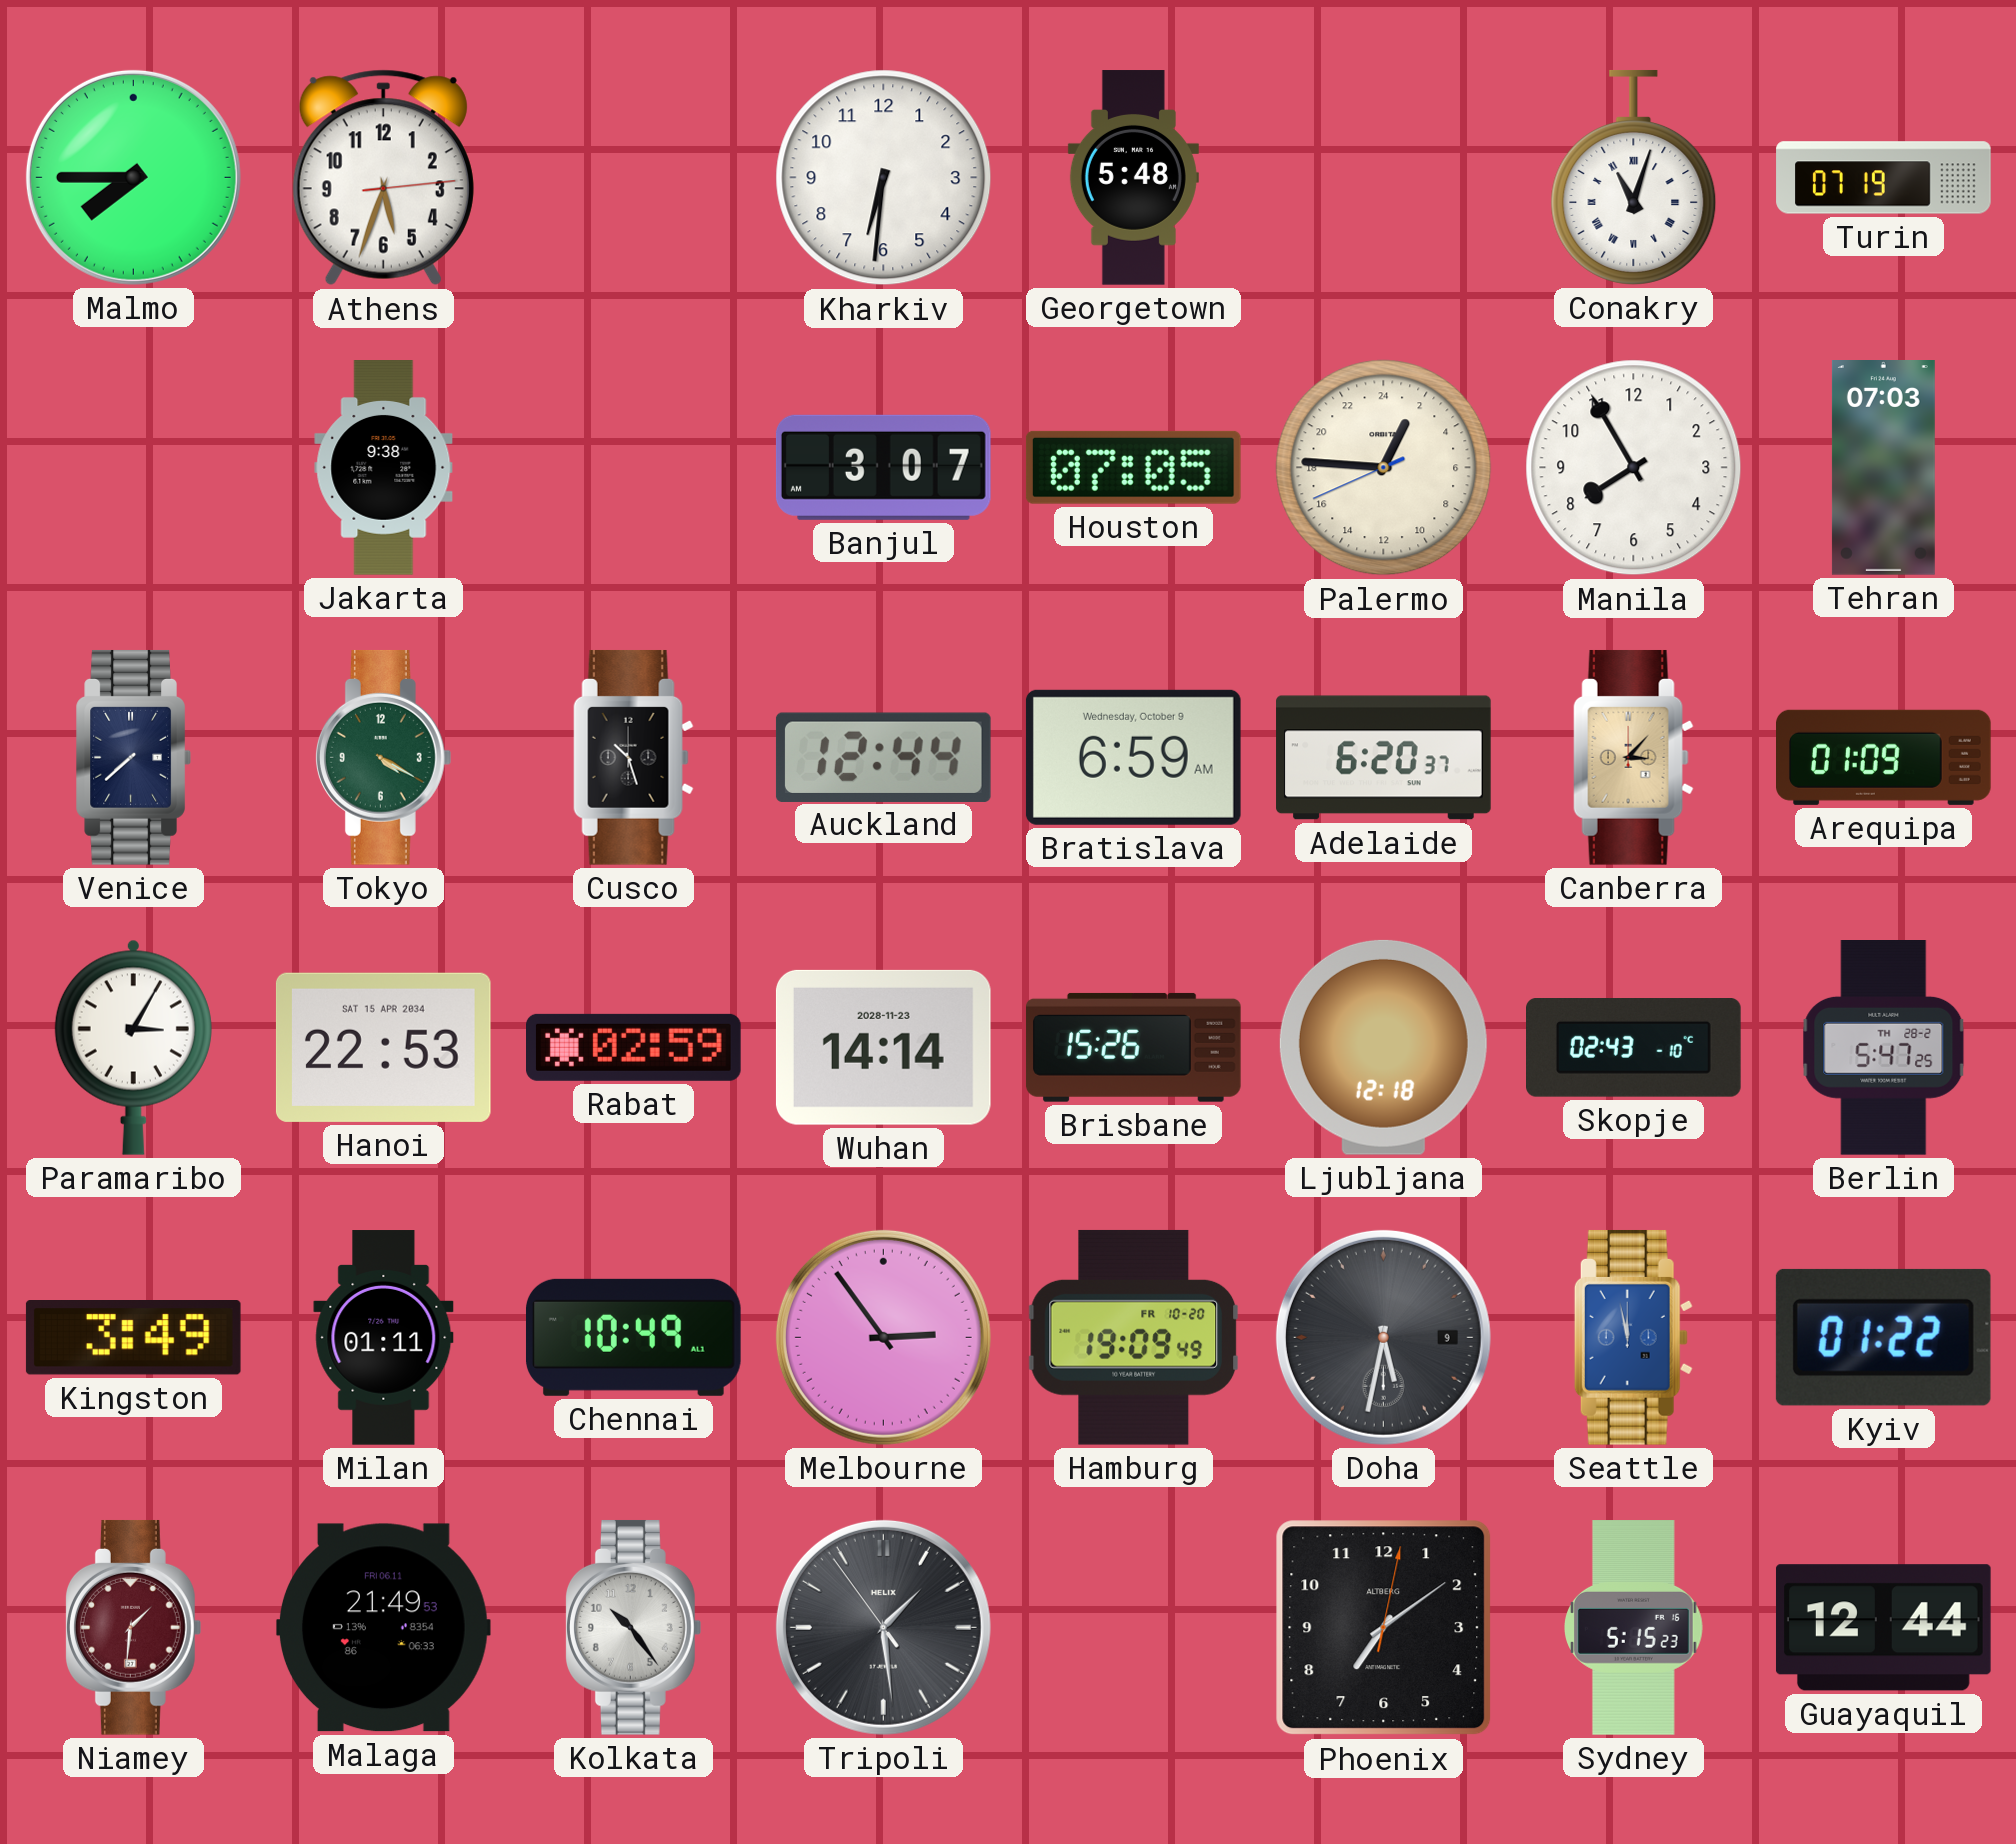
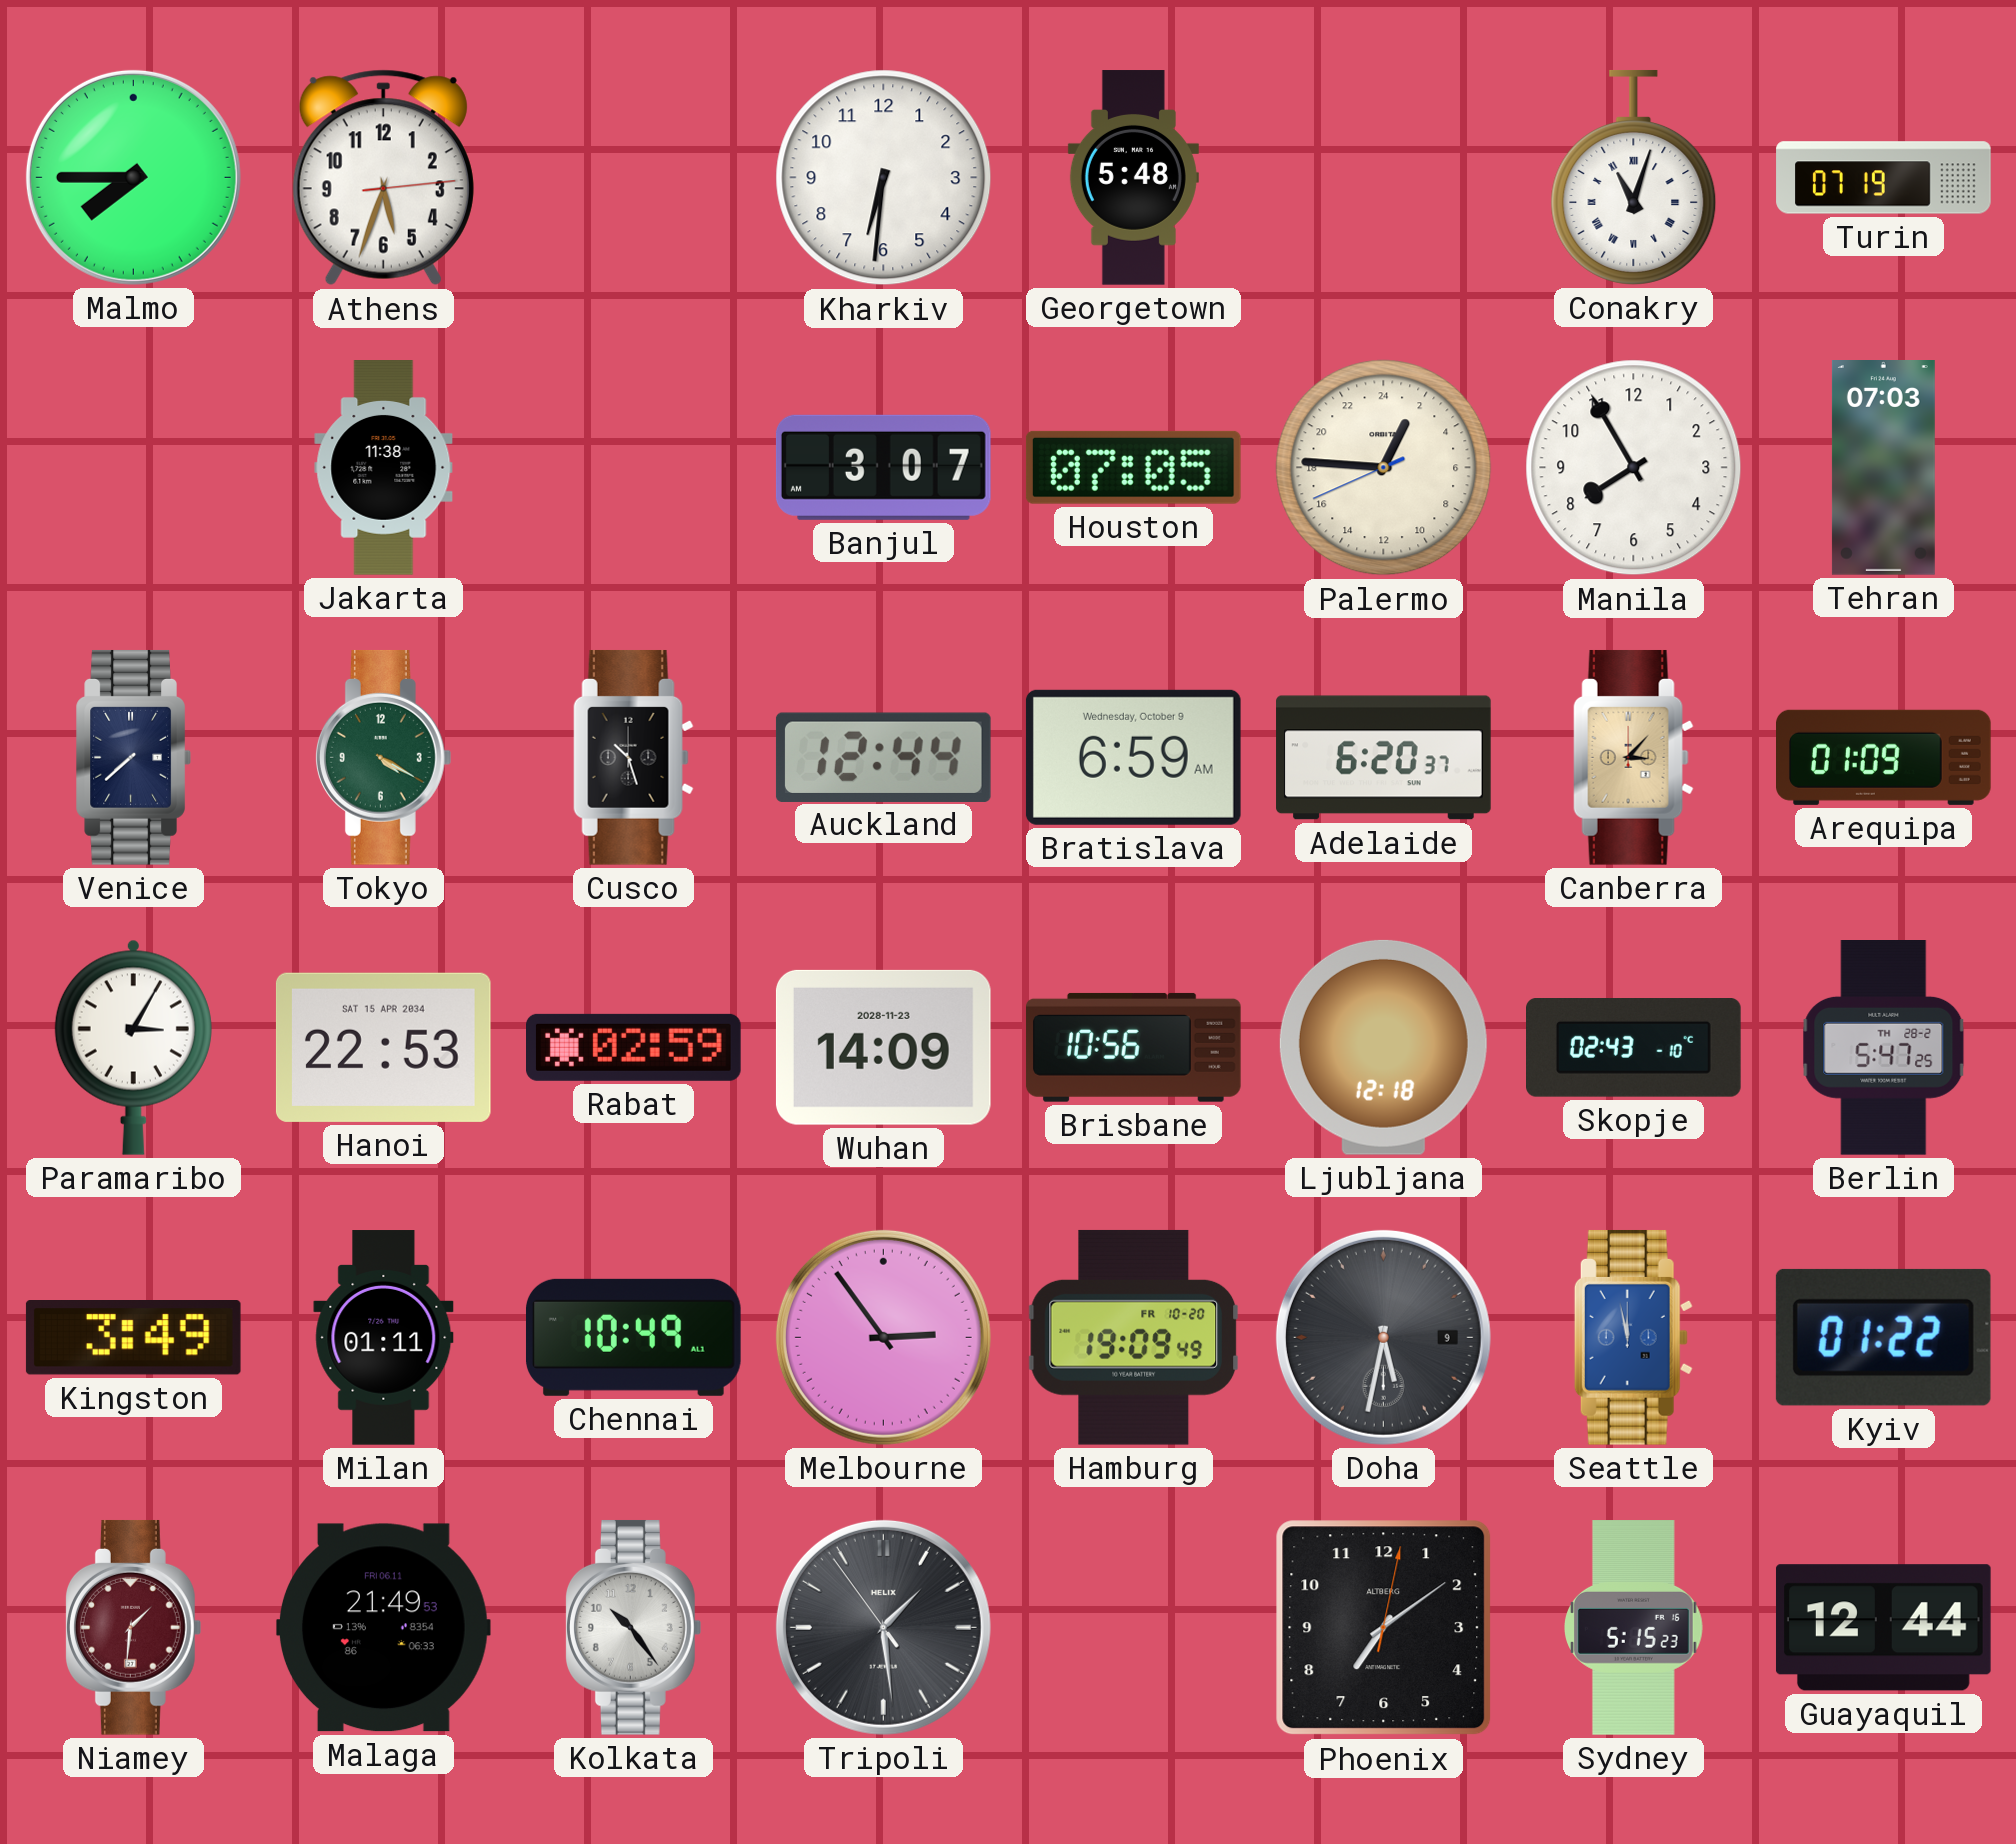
Jakarta: 9:38 -> 11:38
Wuhan: 14:14 -> 14:09
Brisbane: 15:26 -> 10:56
